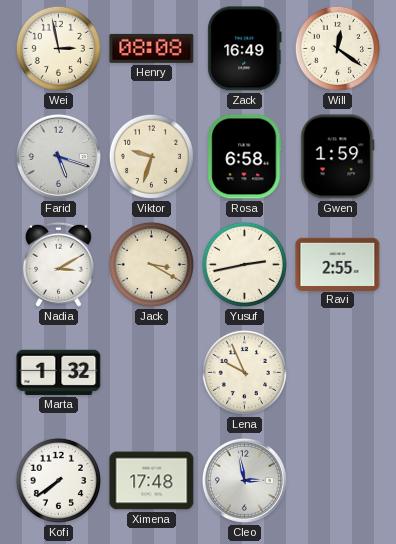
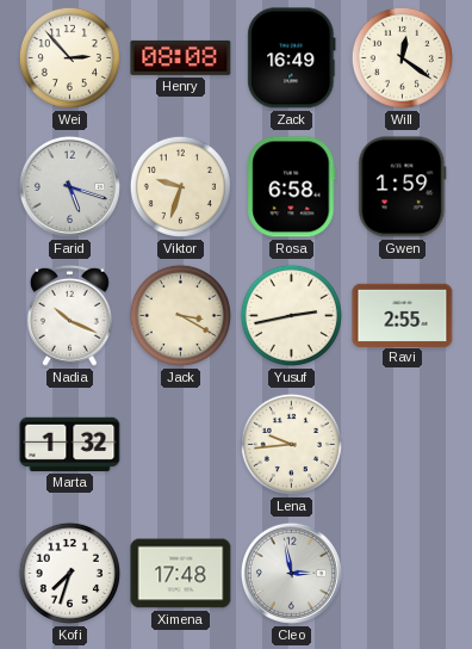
Wei: 2:58 -> 2:53
Nadia: 3:10 -> 10:19
Lena: 9:56 -> 9:44
Kofi: 7:39 -> 7:33
